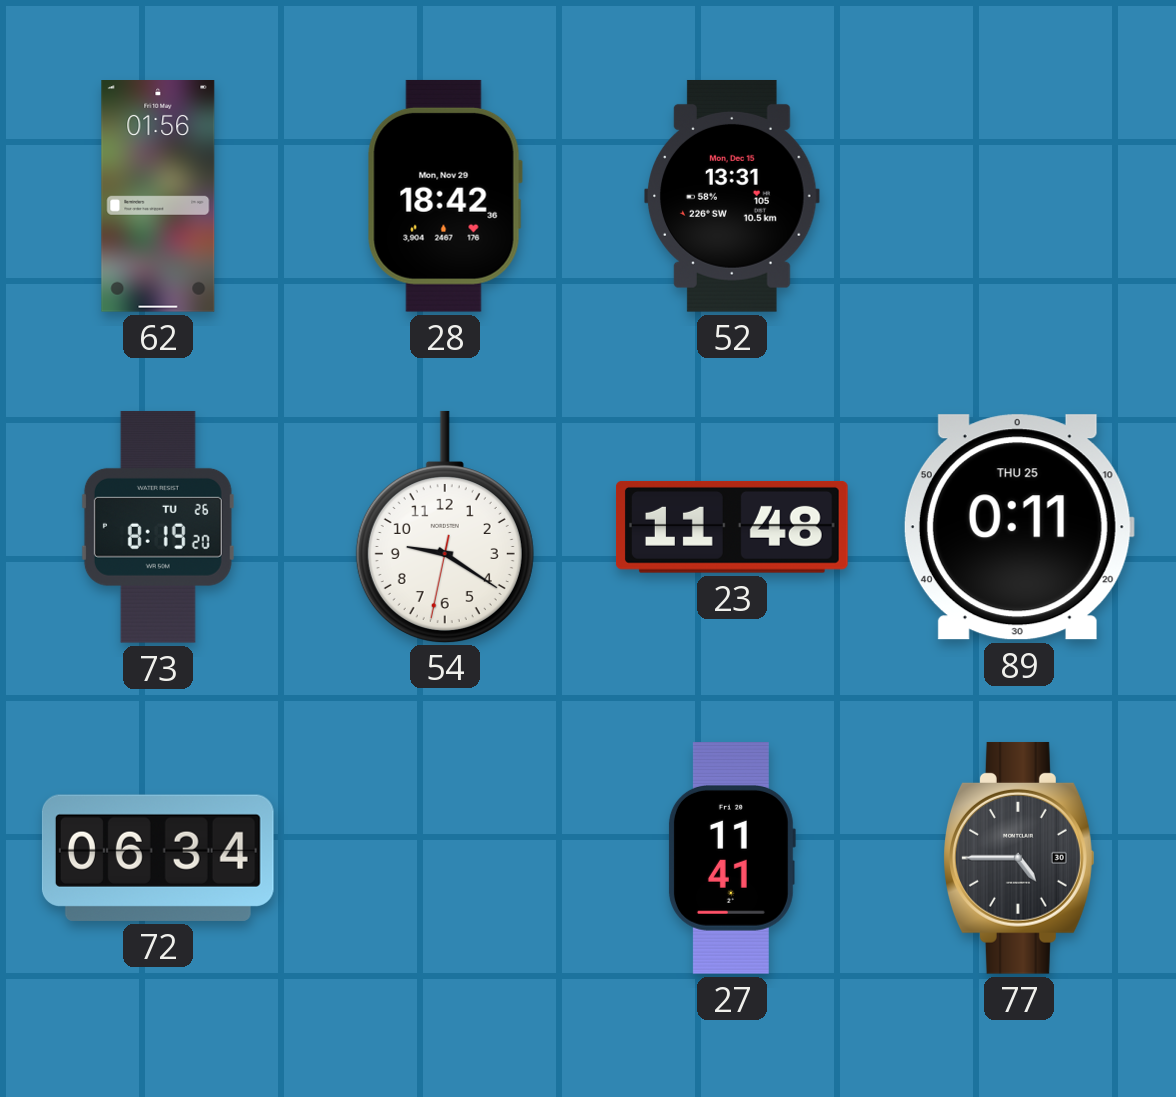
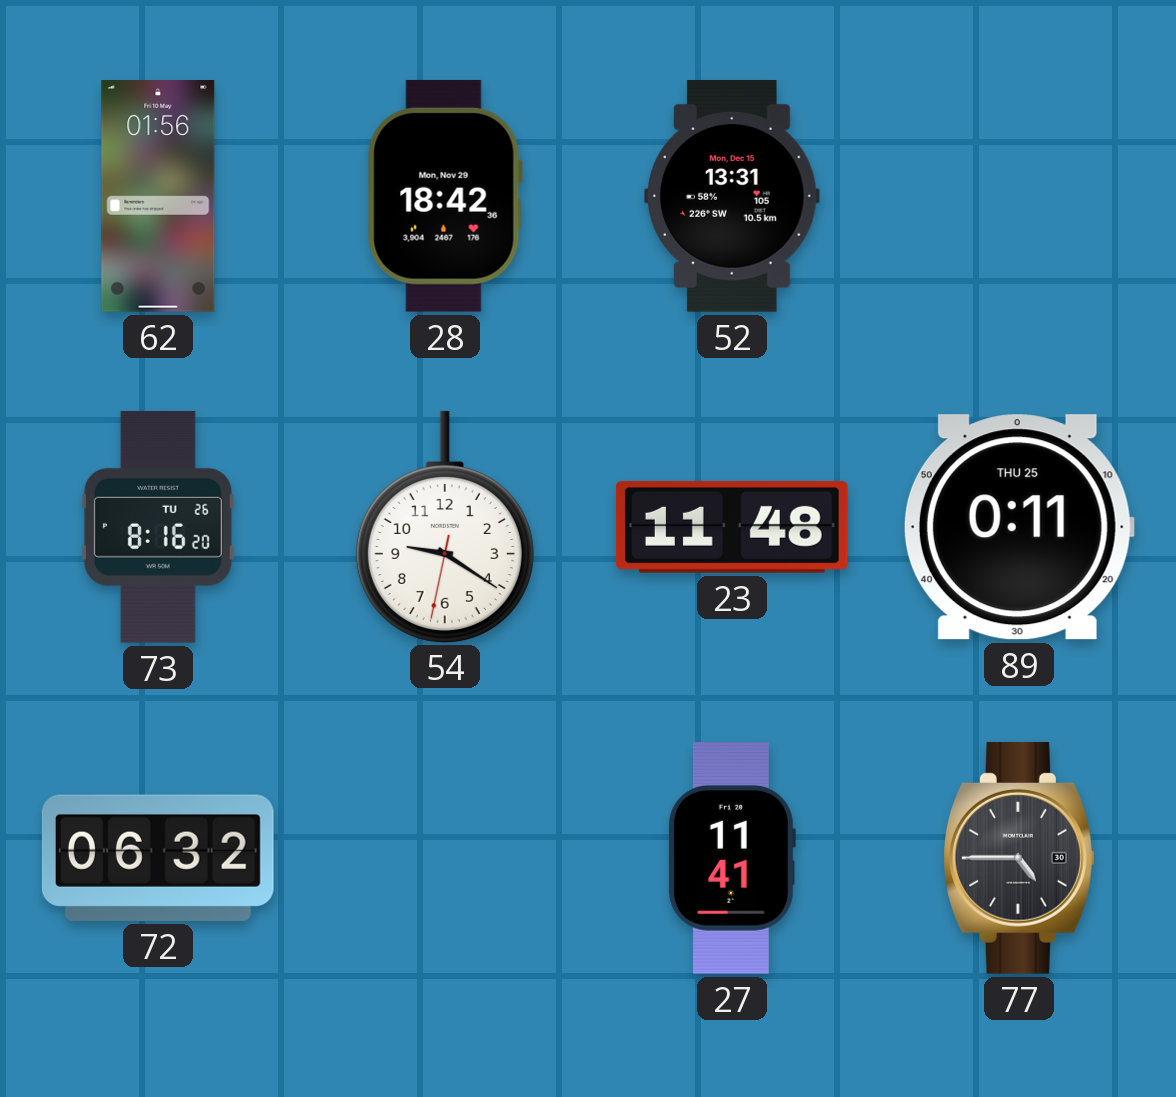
73: 8:19 -> 8:16
72: 06:34 -> 06:32
